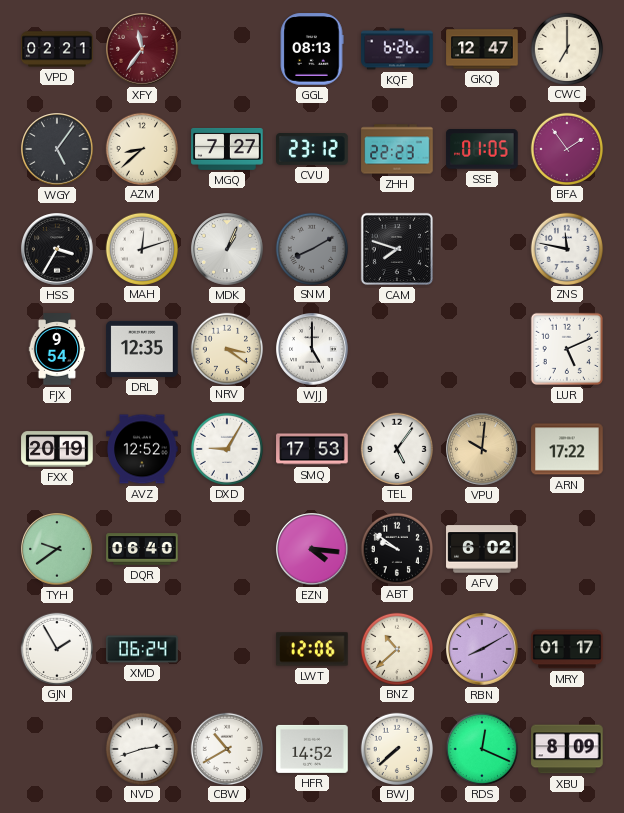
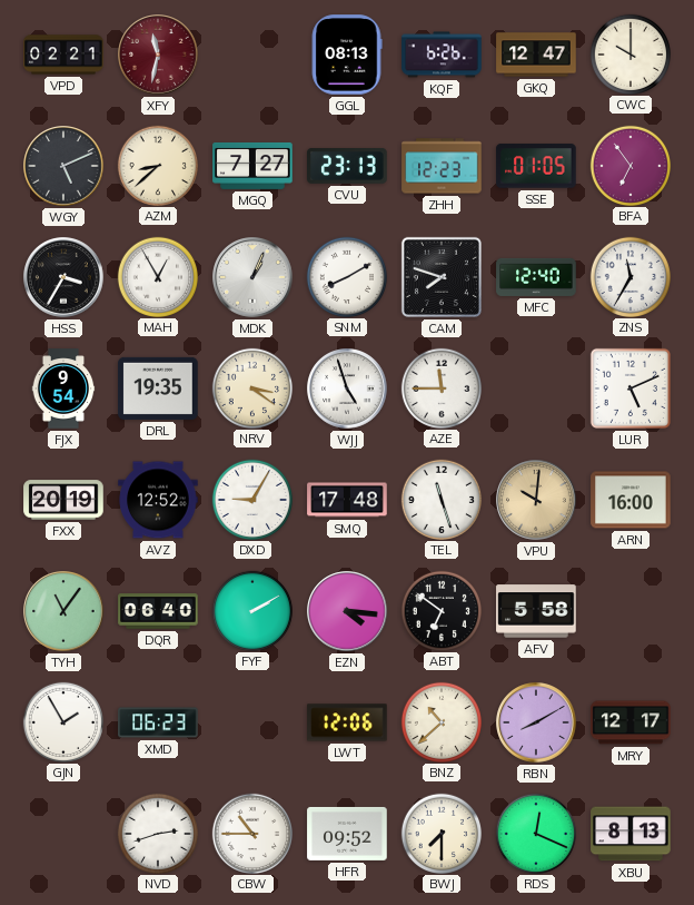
XFY: 11:36 -> 11:32
CWC: 7:00 -> 10:00
WGY: 5:06 -> 5:11
CVU: 23:12 -> 23:13
ZHH: 22:23 -> 12:23
BFA: 1:54 -> 6:54
MAH: 12:12 -> 12:55
SNM dial: grey -> white
MFC: none -> 12:40
ZNS: 11:47 -> 11:35
DRL: 12:35 -> 19:35
WJJ: 5:00 -> 4:57
AZE: none -> 11:45
SMQ: 17:53 -> 17:48
TEL: 5:06 -> 11:27
ARN: 17:22 -> 16:00
TYH: 9:39 -> 11:06
FYF: none -> 2:10
ABT: 9:51 -> 6:51
AFV: 6:02 -> 5:58
XMD: 06:24 -> 06:23
MRY: 01:17 -> 12:17
CBW: 10:40 -> 10:45
HFR: 14:52 -> 09:52
BWJ: 7:38 -> 7:30
XBU: 8:09 -> 8:13
